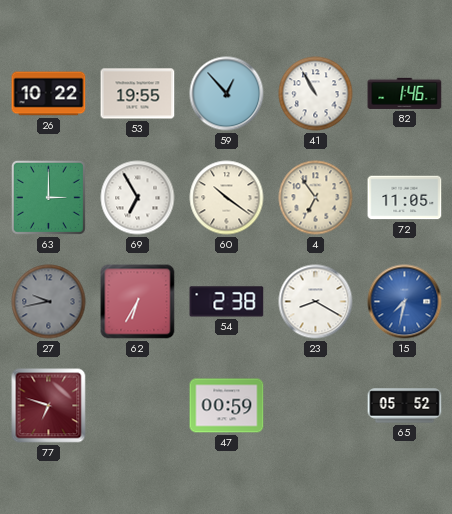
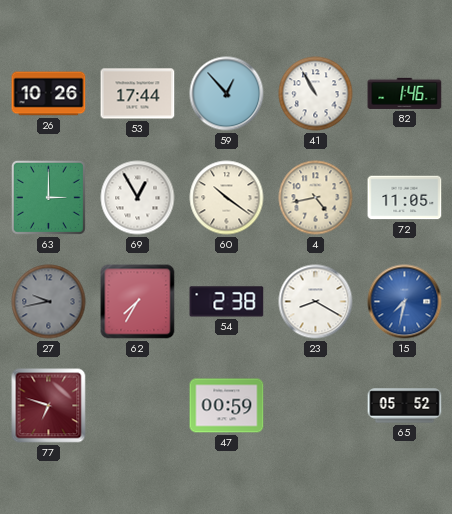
26: 10:22 -> 10:26
53: 19:55 -> 17:44
69: 6:55 -> 12:55
4: 6:54 -> 4:43
62: 6:35 -> 7:35
